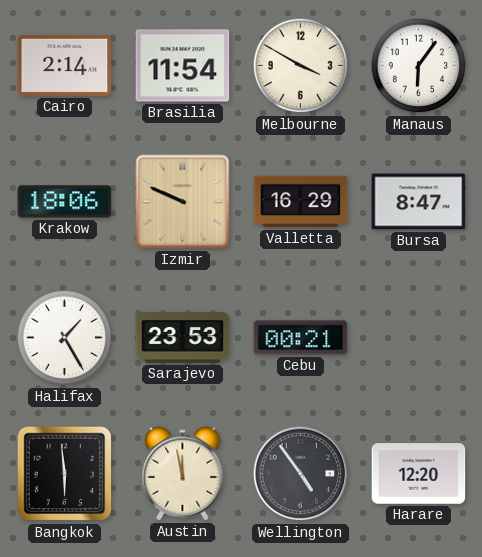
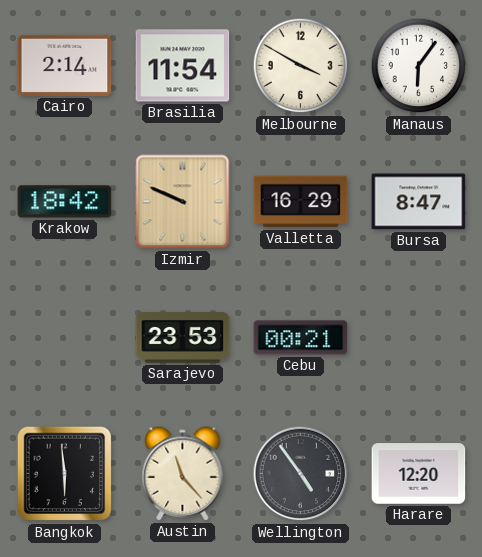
Krakow: 18:06 -> 18:42
Halifax: 1:25 -> none
Austin: 11:58 -> 11:23
